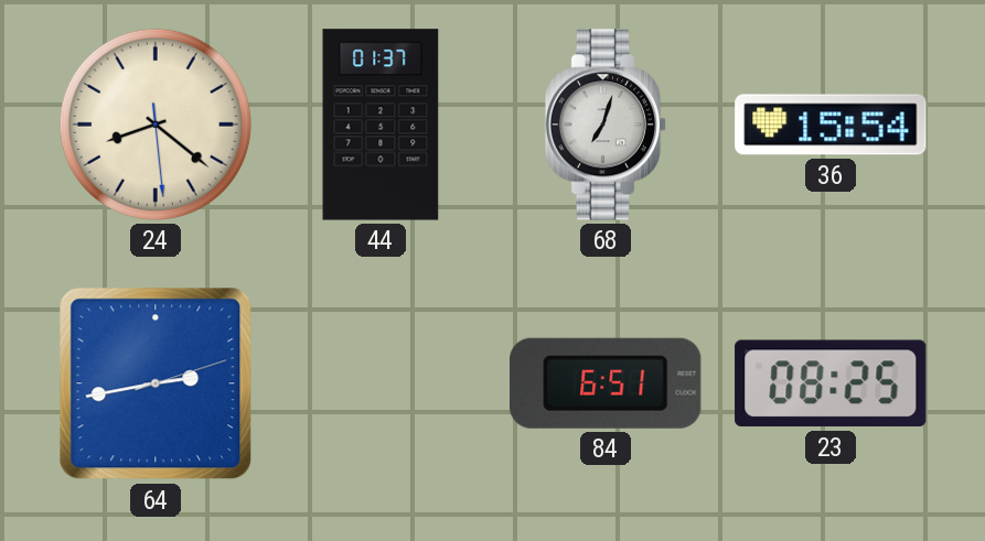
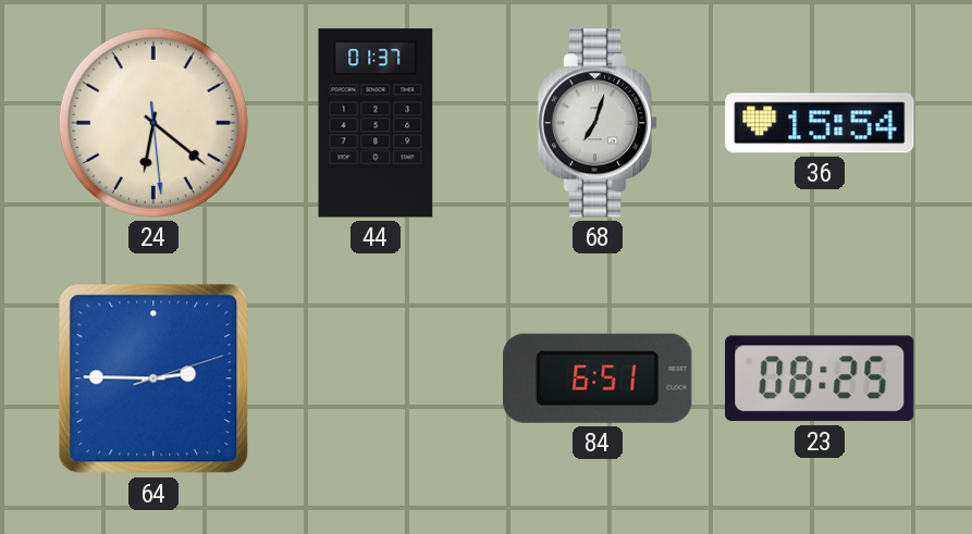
24: 8:21 -> 6:21
64: 2:43 -> 2:45
